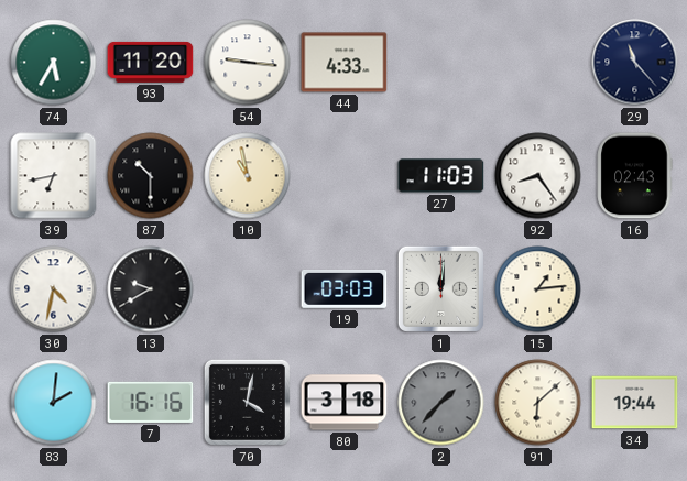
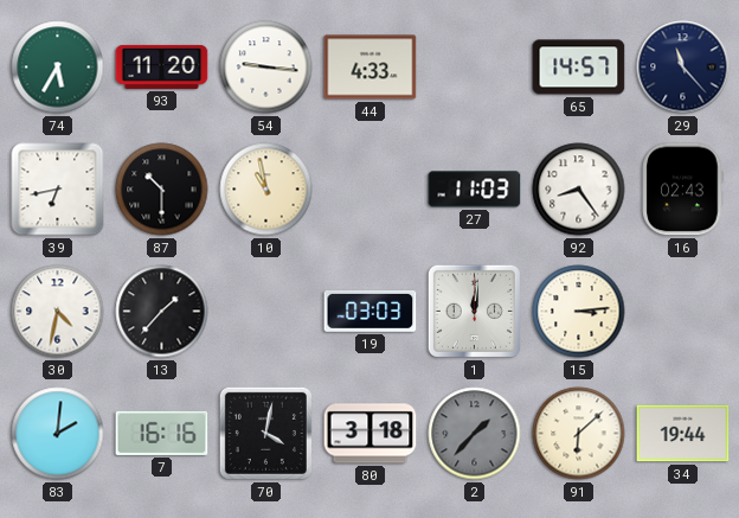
65: none -> 14:57
13: 9:40 -> 1:37
15: 1:14 -> 3:14
